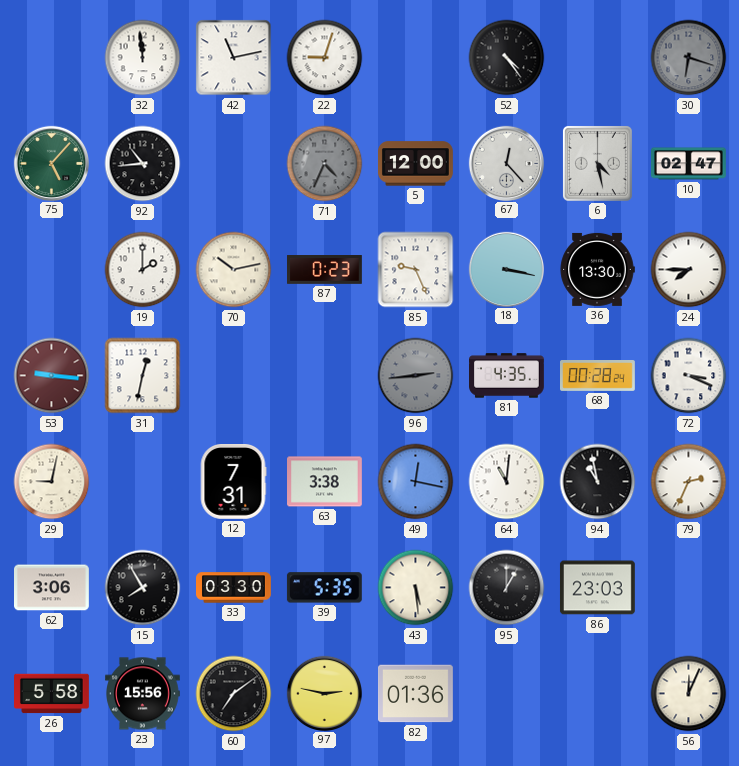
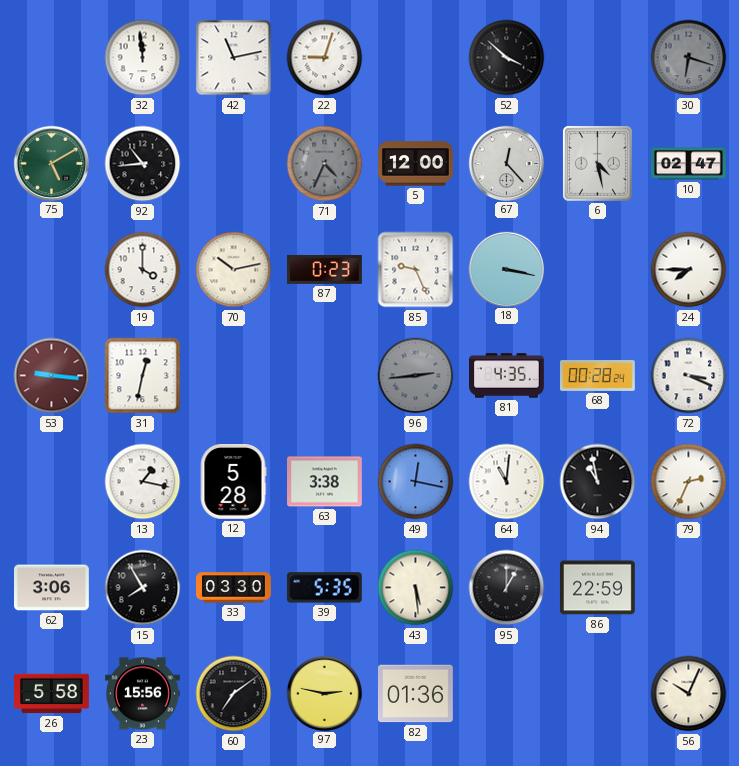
52: 4:24 -> 3:52
75: 5:07 -> 5:10
19: 2:00 -> 4:00
36: 13:30 -> none
29: 9:02 -> none
13: none -> 1:17
12: 7:31 -> 5:28
86: 23:03 -> 22:59
56: 12:04 -> 10:04
